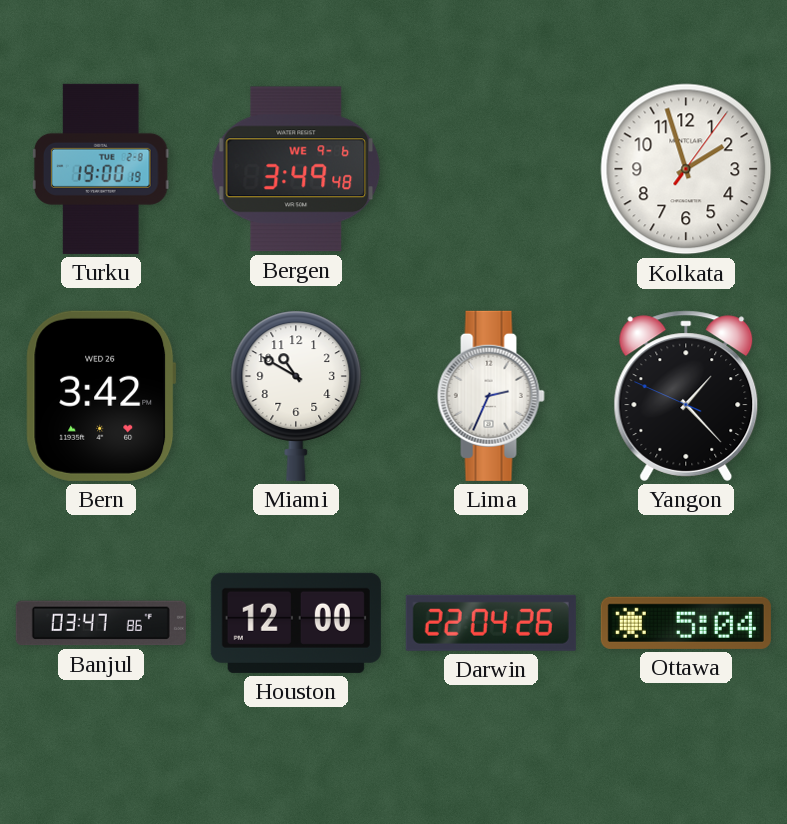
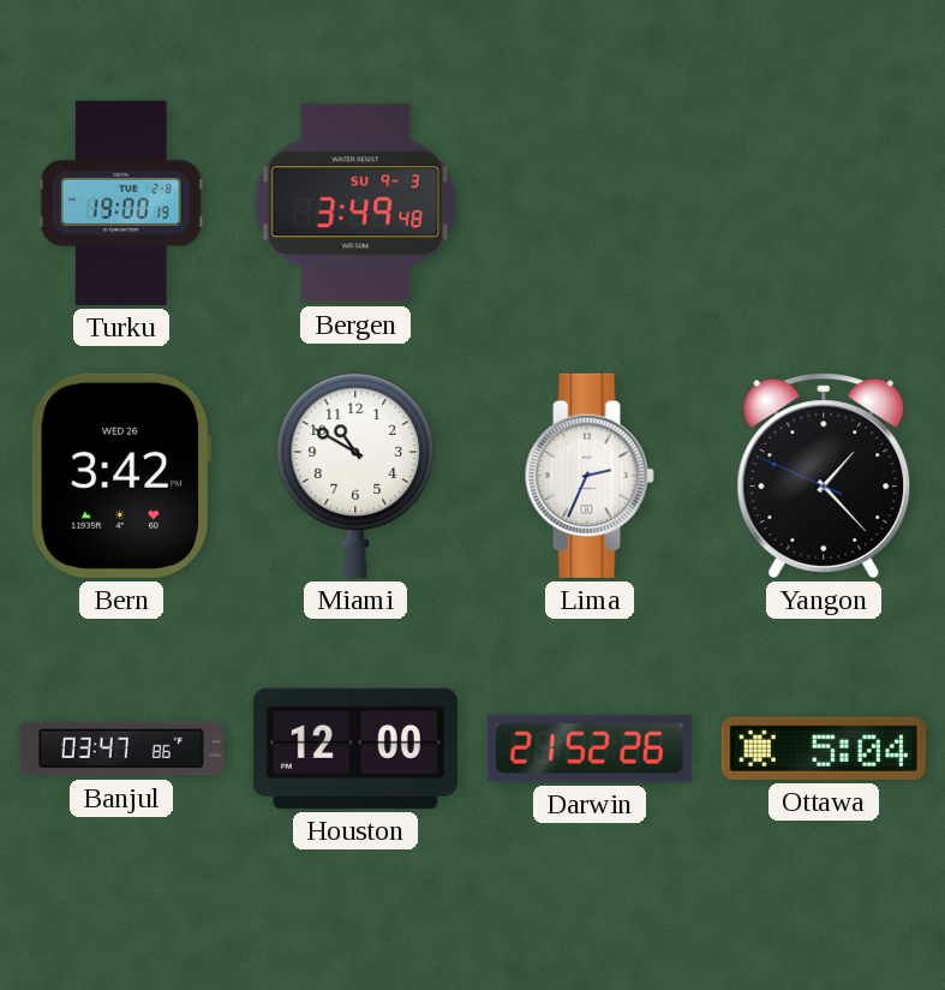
Bergen date: WE 9-6 -> SU 9-3
Kolkata: 1:57 -> none
Darwin: 22:04 -> 21:52
